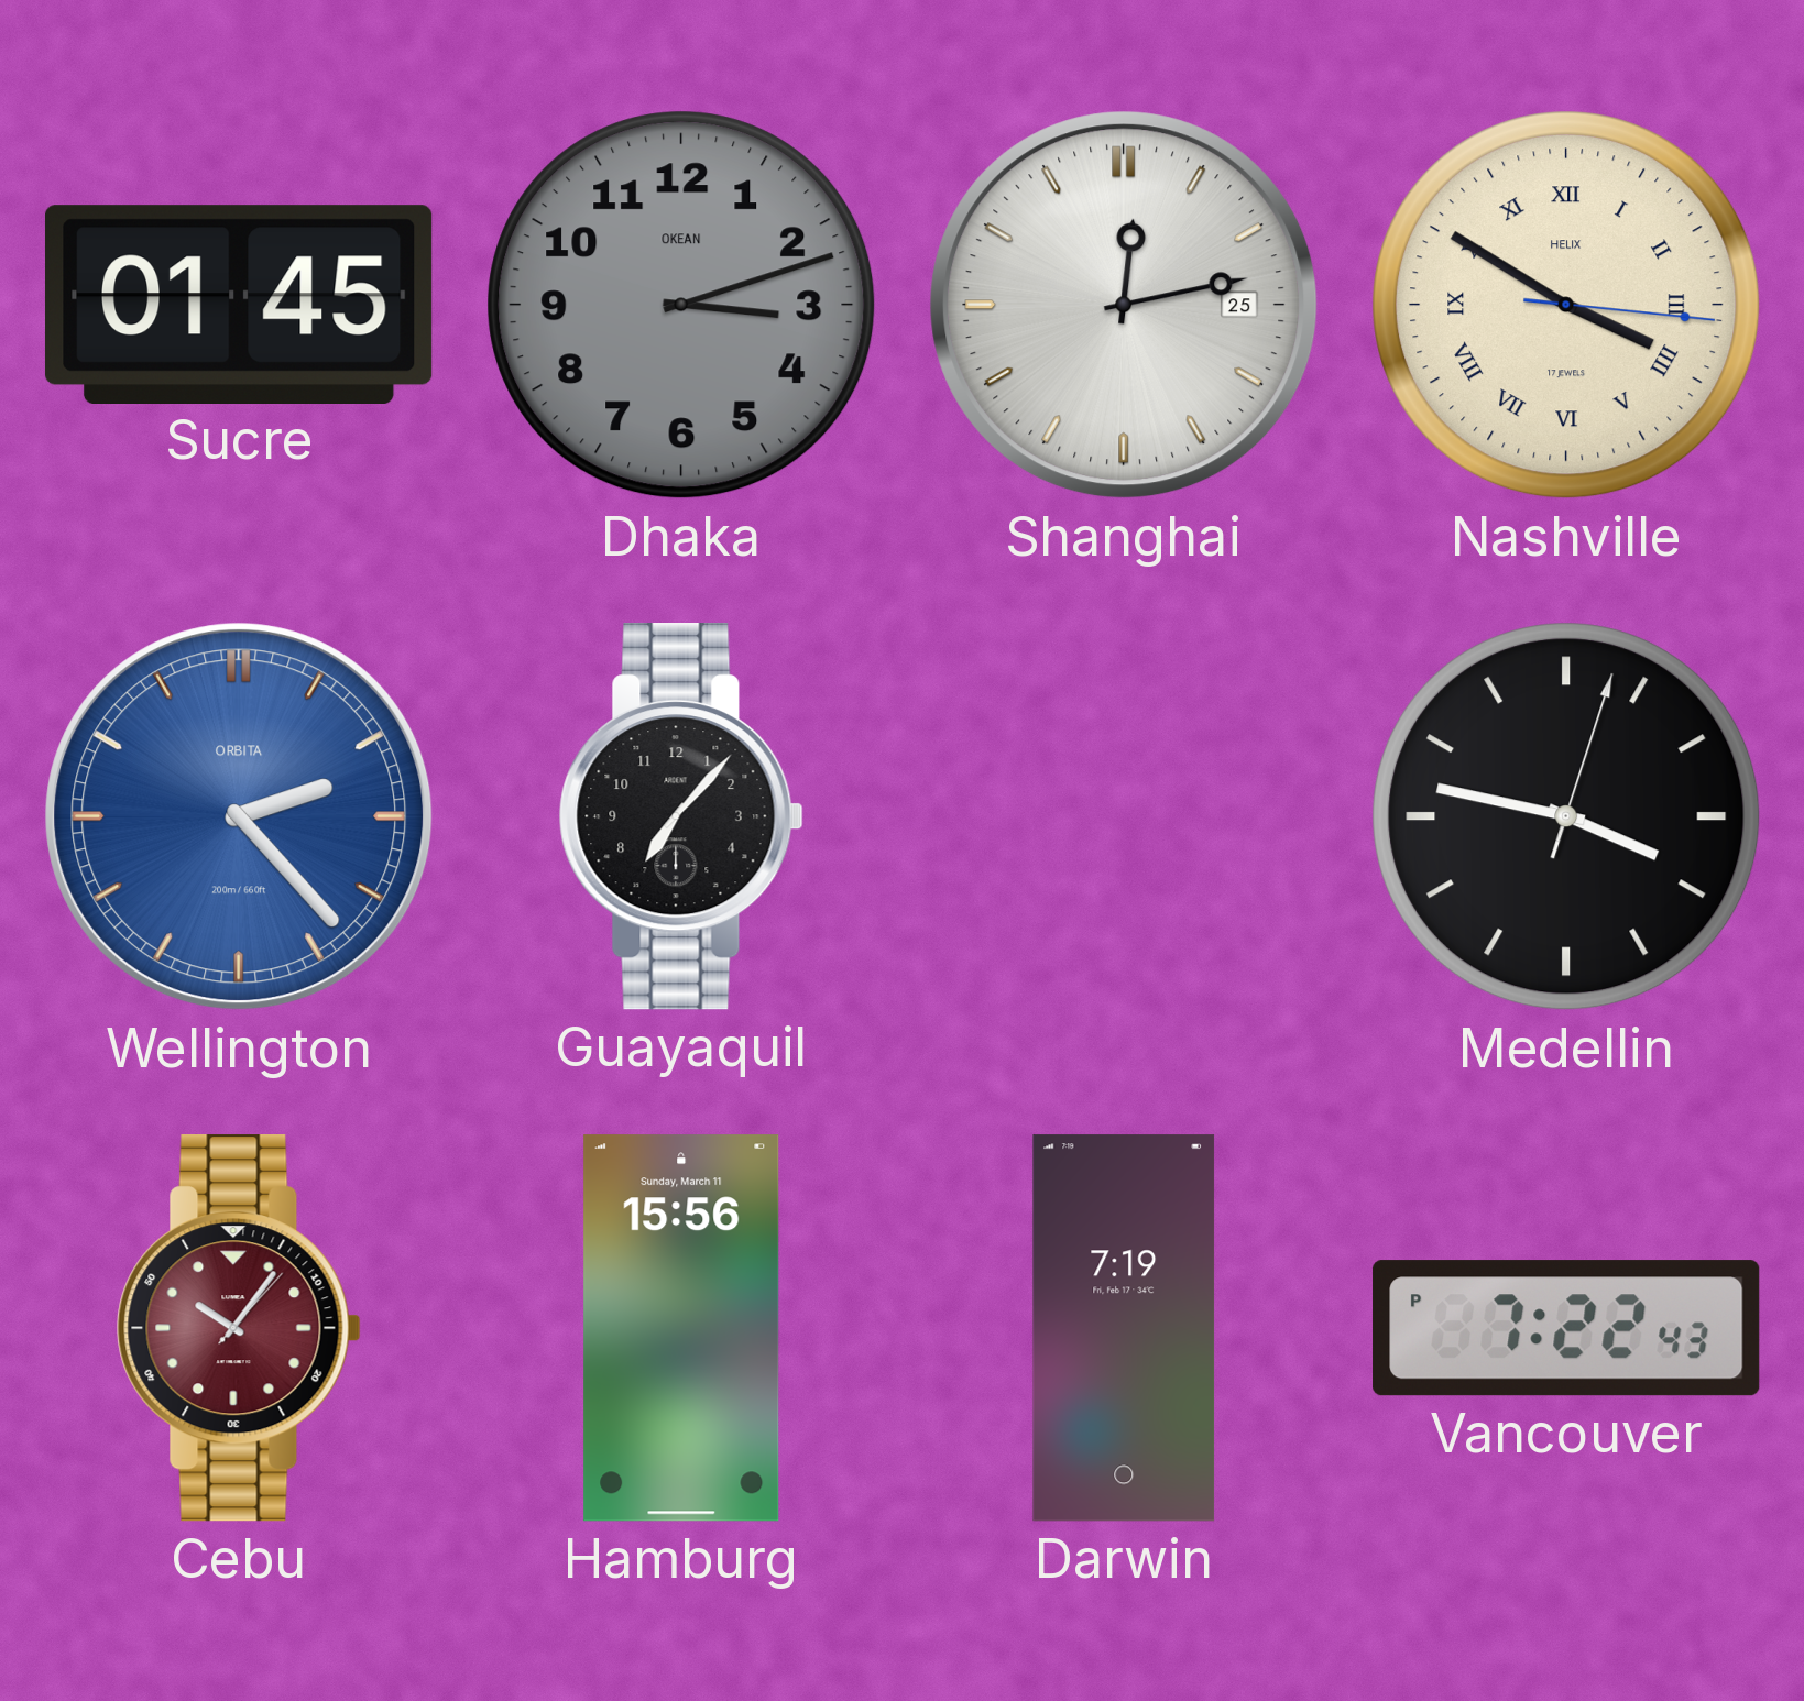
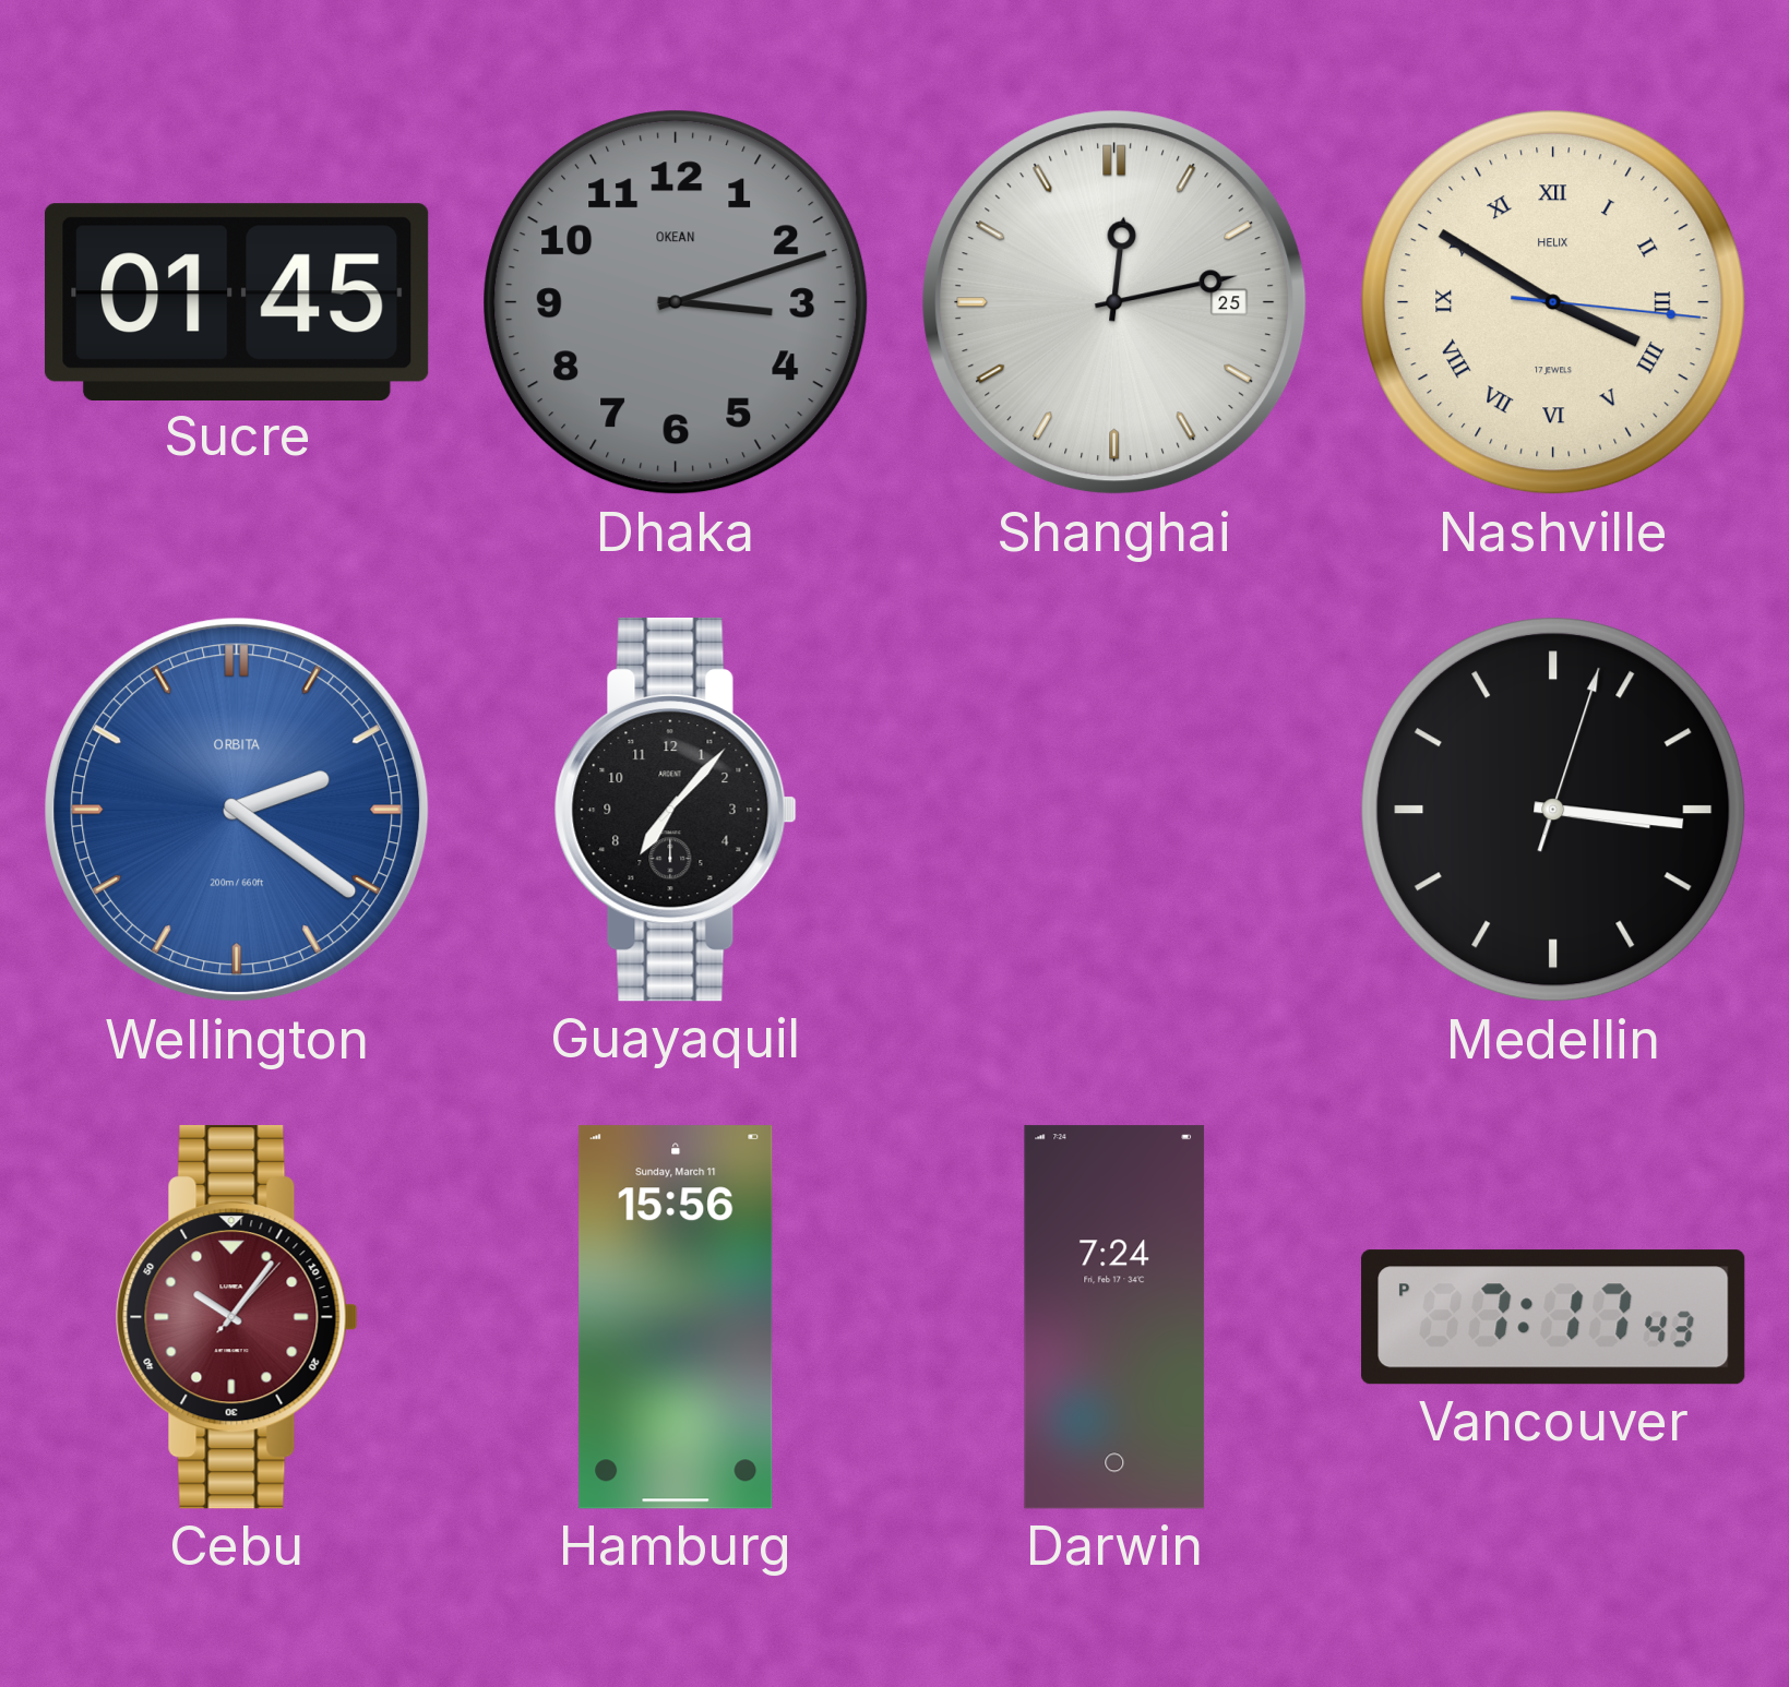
Wellington: 2:23 -> 2:21
Medellin: 3:47 -> 3:16
Darwin: 7:19 -> 7:24
Vancouver: 7:22 -> 7:17
